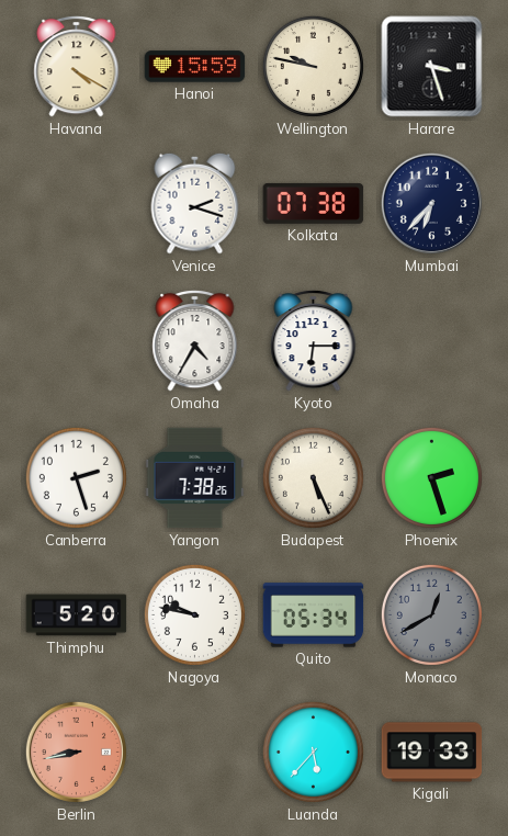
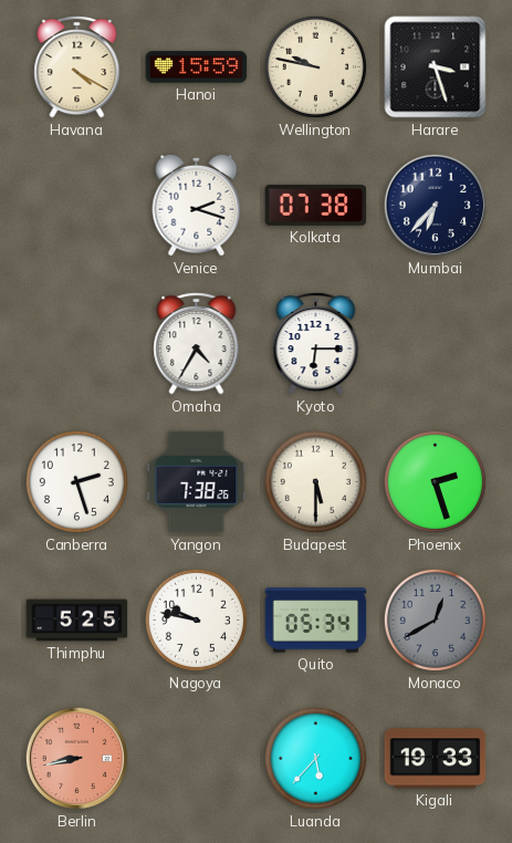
Budapest: 5:26 -> 5:30
Thimphu: 5:20 -> 5:25
